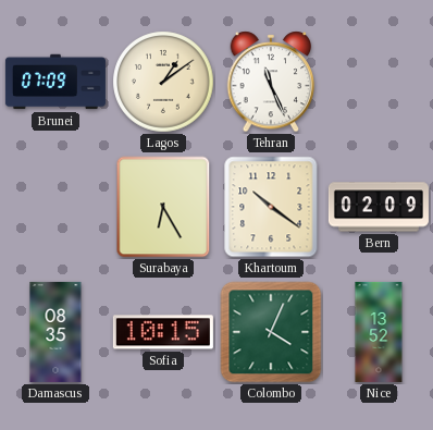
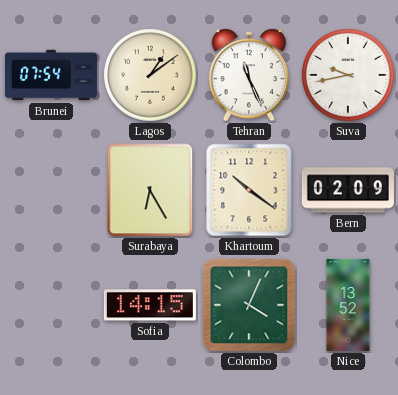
Brunei: 07:09 -> 07:54
Suva: none -> 9:43
Damascus: 08:35 -> none
Sofia: 10:15 -> 14:15
